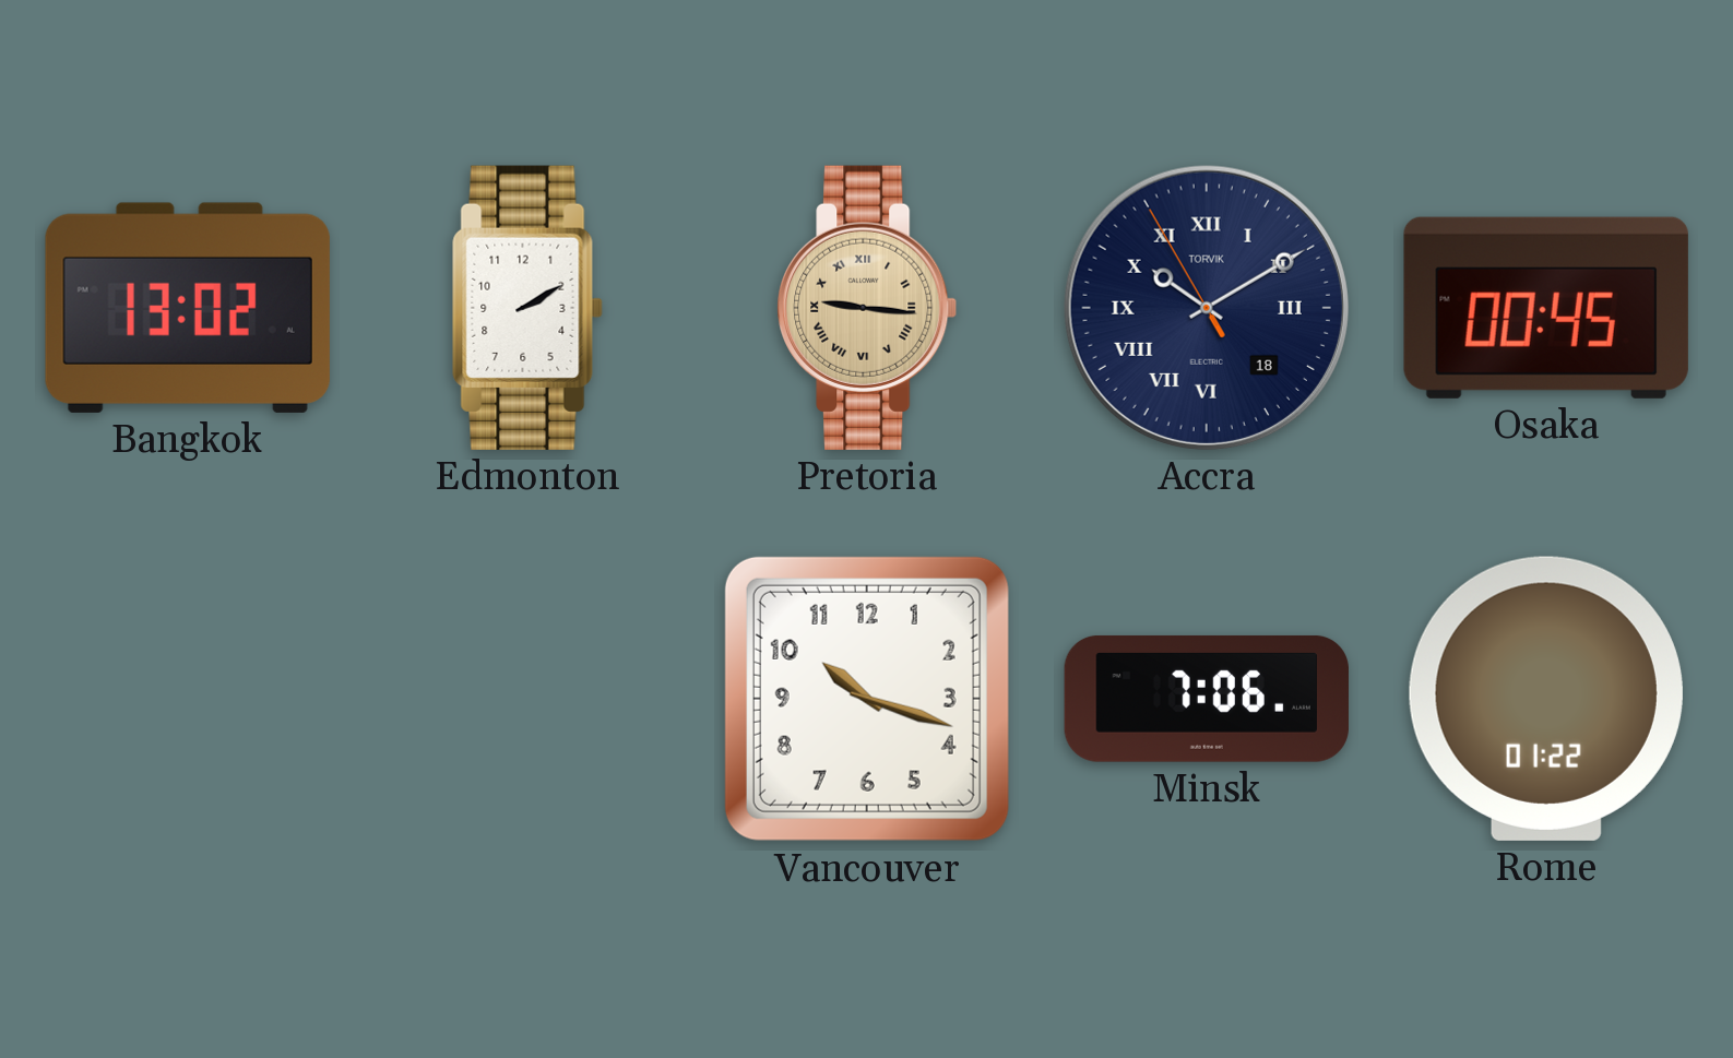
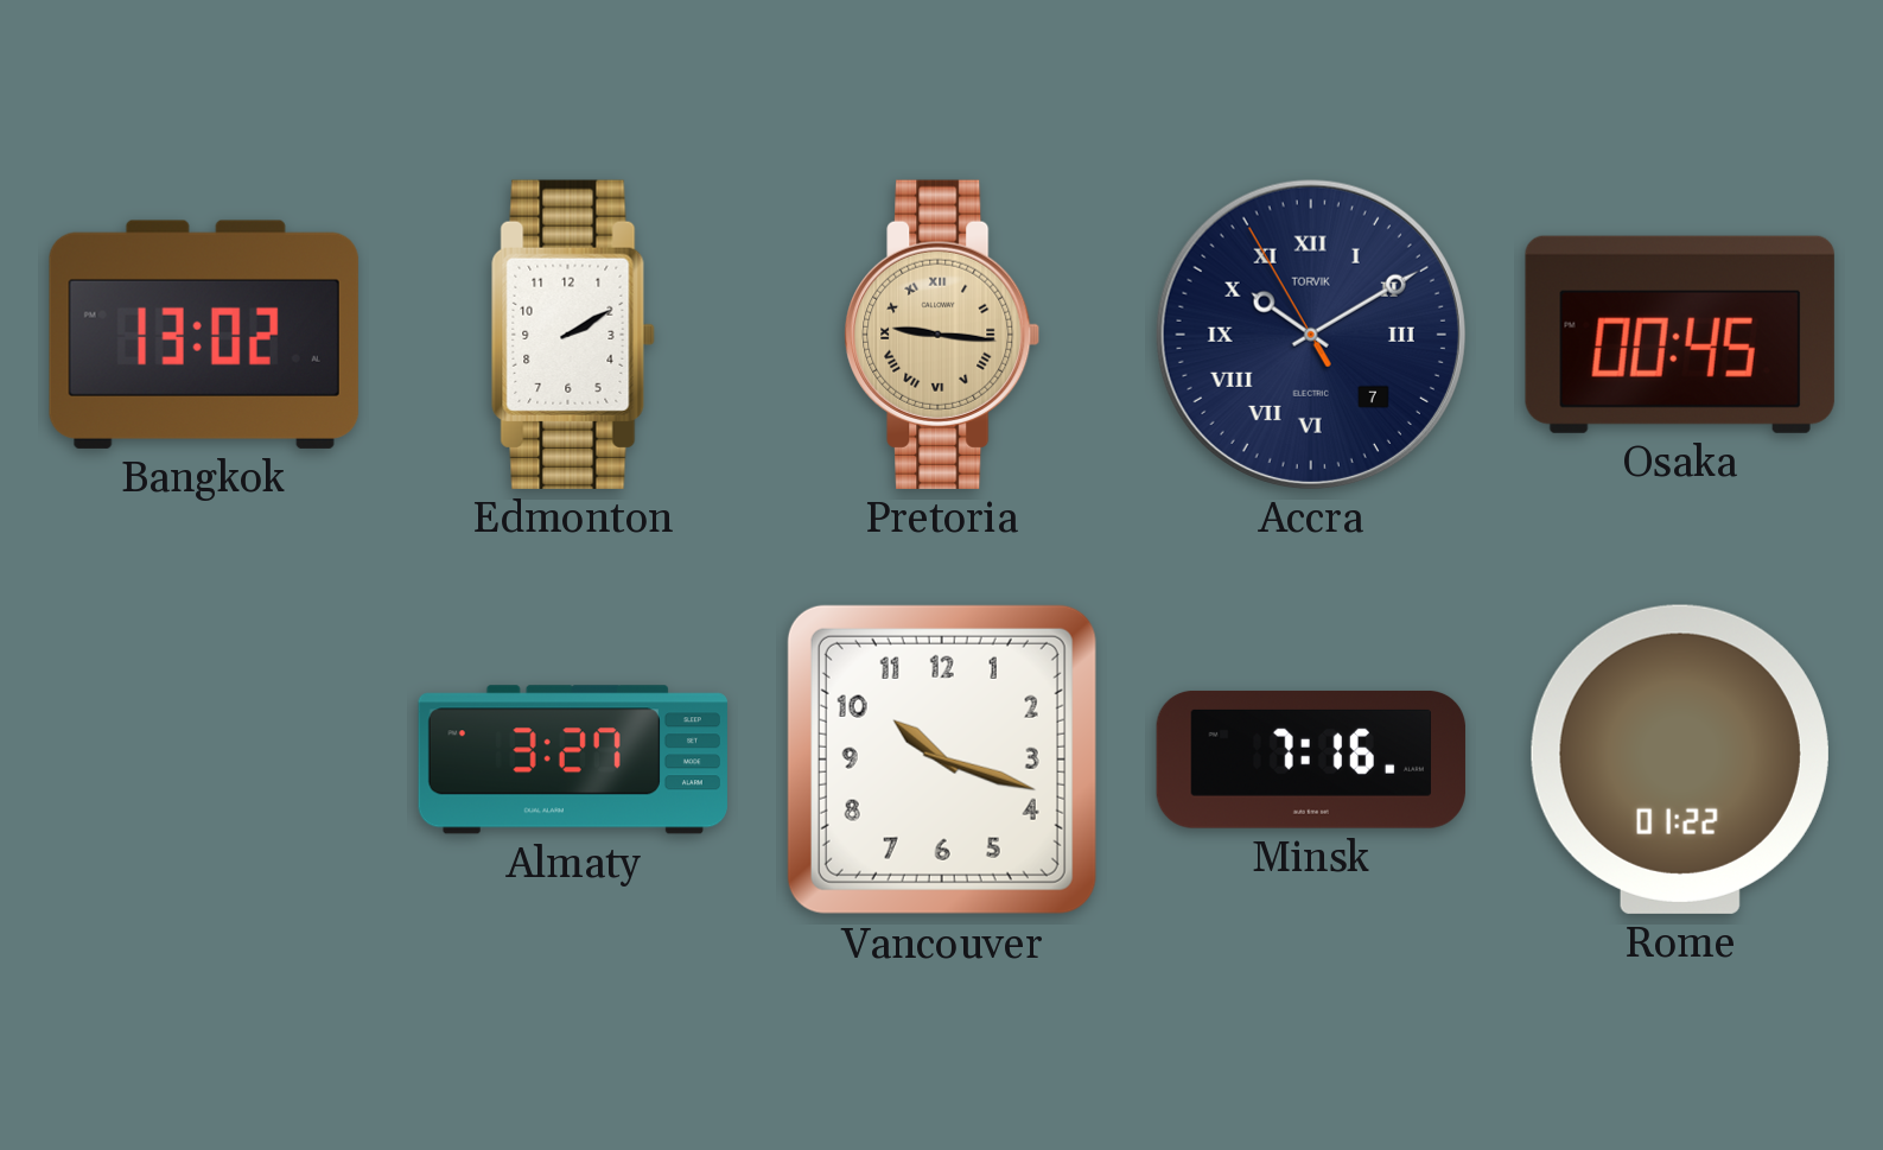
Accra date: 18 -> 7
Almaty: none -> 3:27
Minsk: 7:06 -> 7:16
